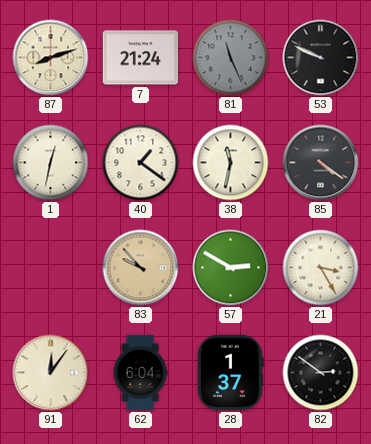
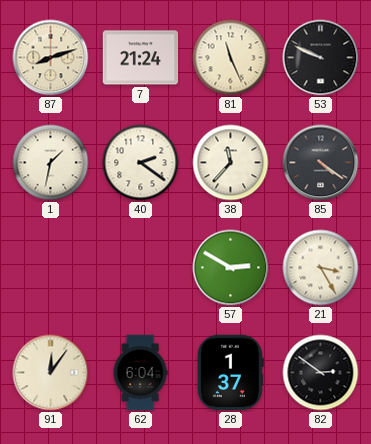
81 dial: grey -> cream
1: 12:32 -> 1:32
40: 1:21 -> 2:21
38: 11:32 -> 11:37
83: 9:53 -> none
